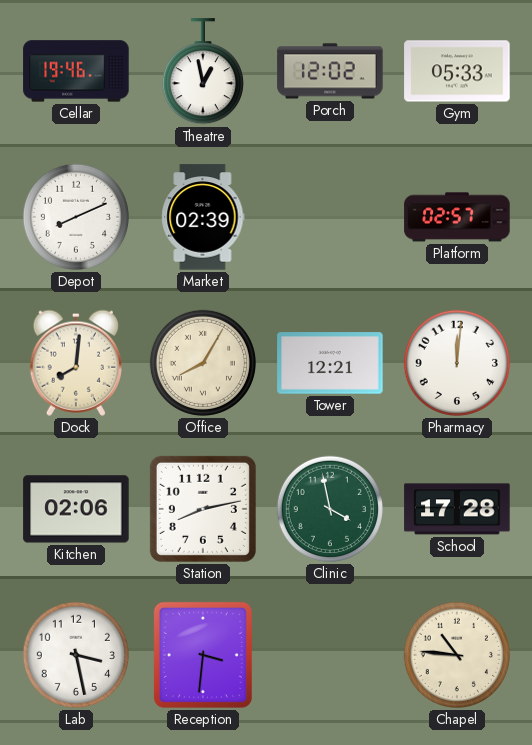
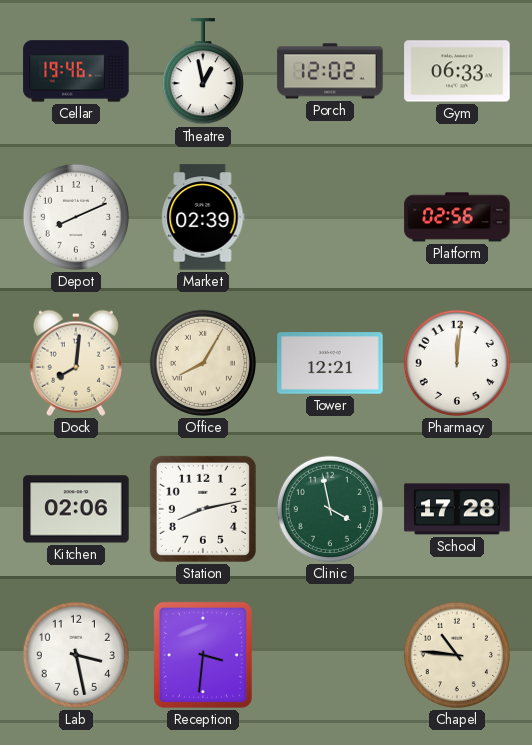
Gym: 05:33 -> 06:33
Platform: 02:57 -> 02:56
